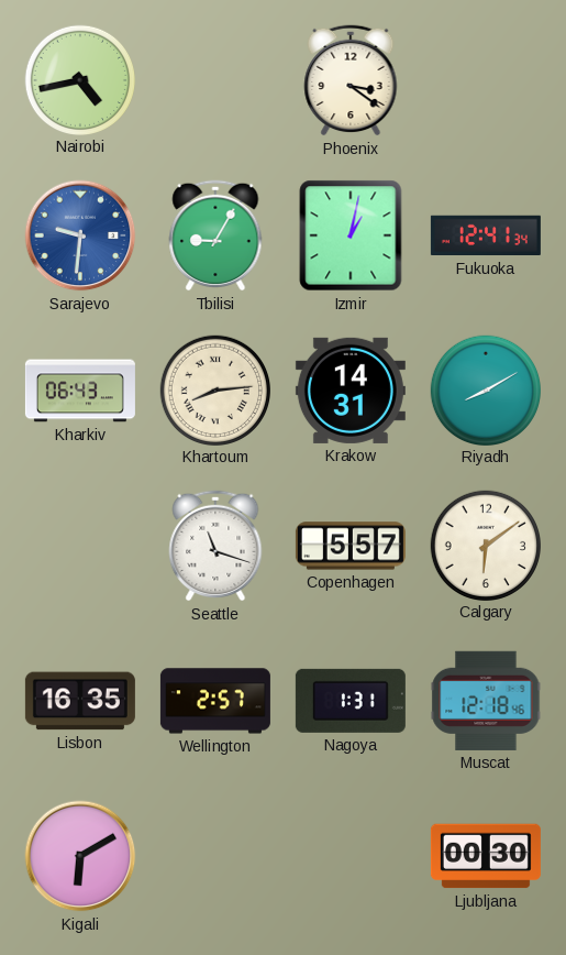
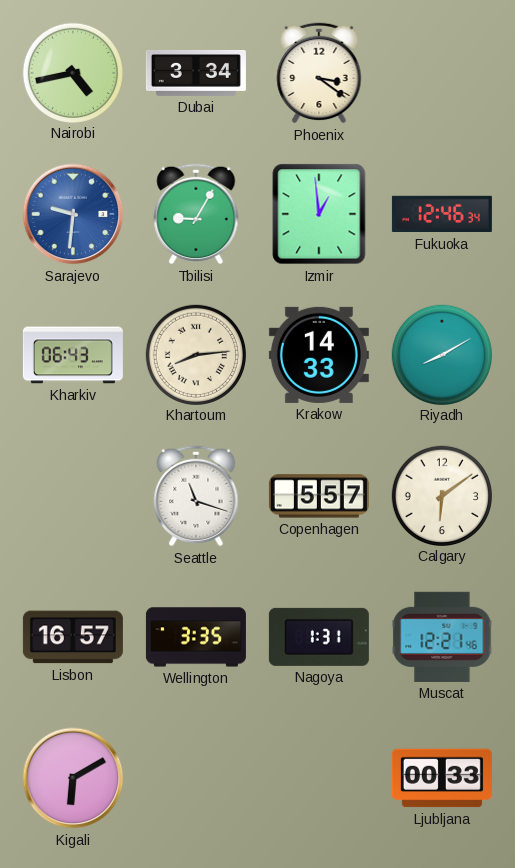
Dubai: none -> 3:34
Izmir: 1:02 -> 12:59
Fukuoka: 12:41 -> 12:46
Krakow: 14:31 -> 14:33
Lisbon: 16:35 -> 16:57
Wellington: 2:57 -> 3:35
Muscat: 12:18 -> 12:21
Ljubljana: 00:30 -> 00:33
